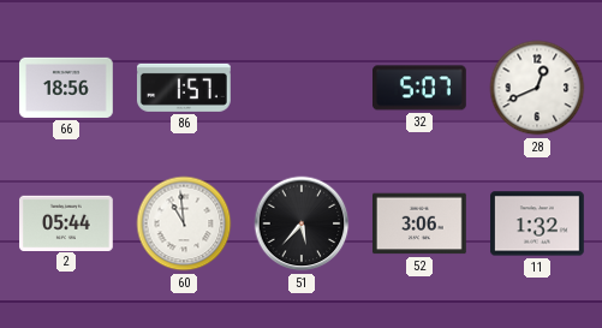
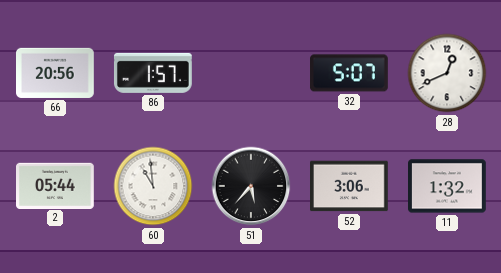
66: 18:56 -> 20:56
